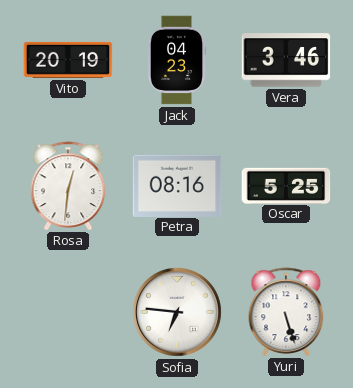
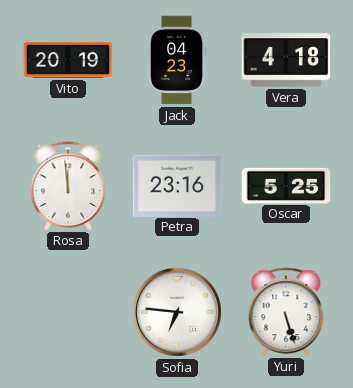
Vera: 3:46 -> 4:18
Rosa: 12:31 -> 11:59
Petra: 08:16 -> 23:16
